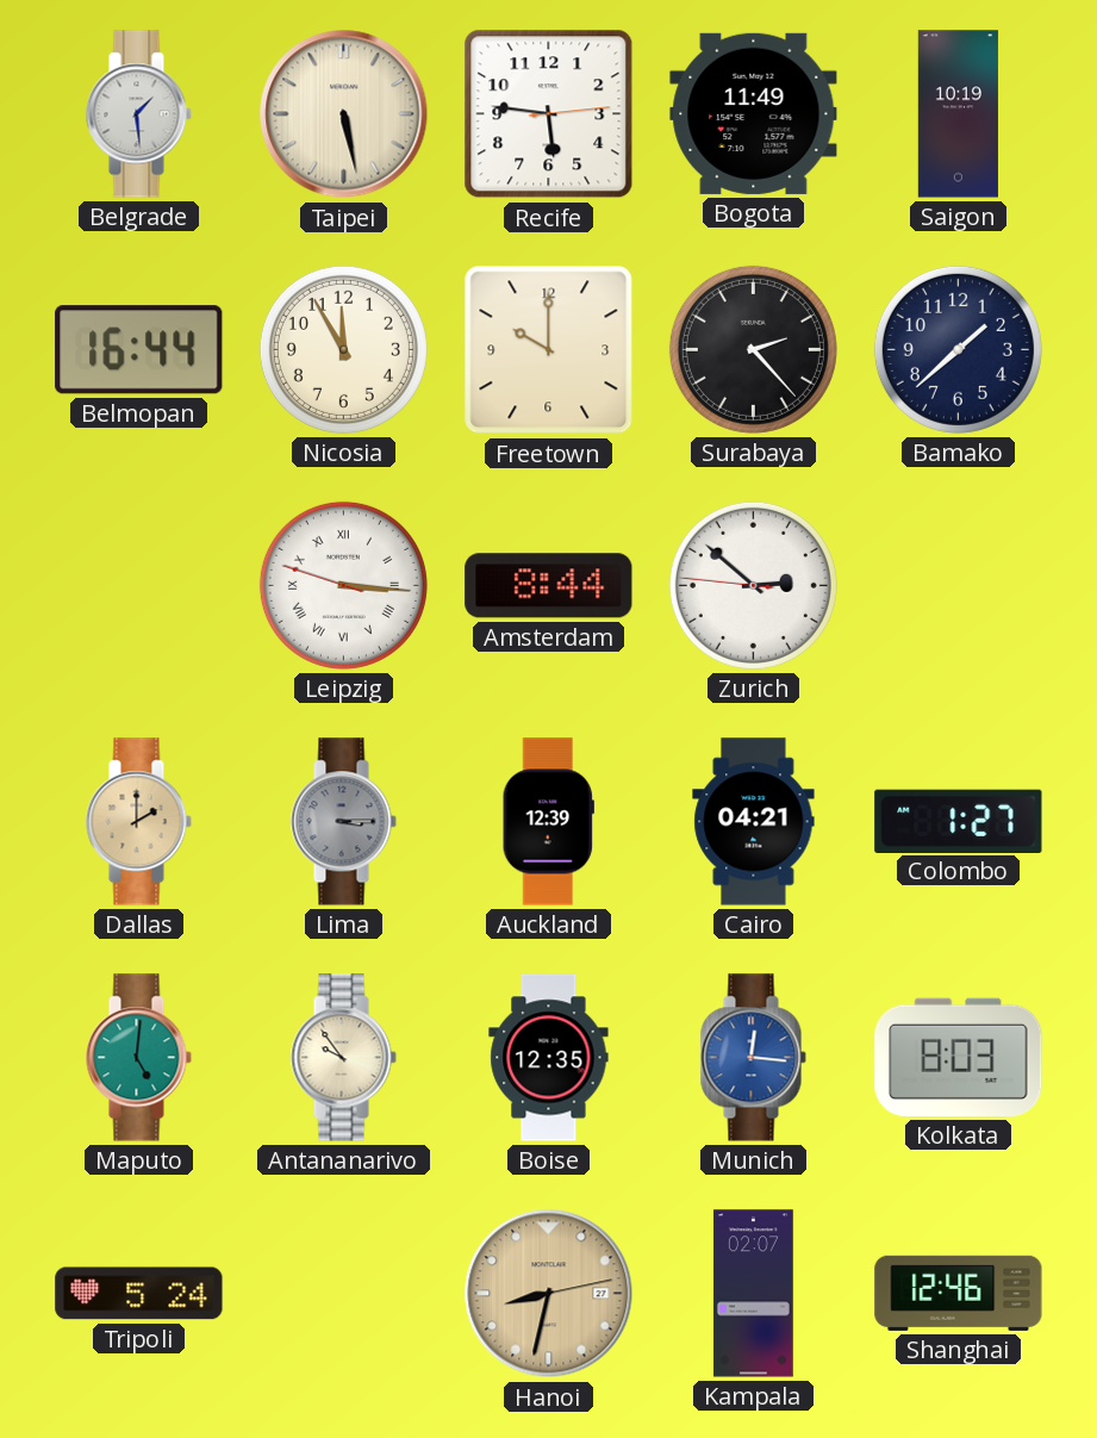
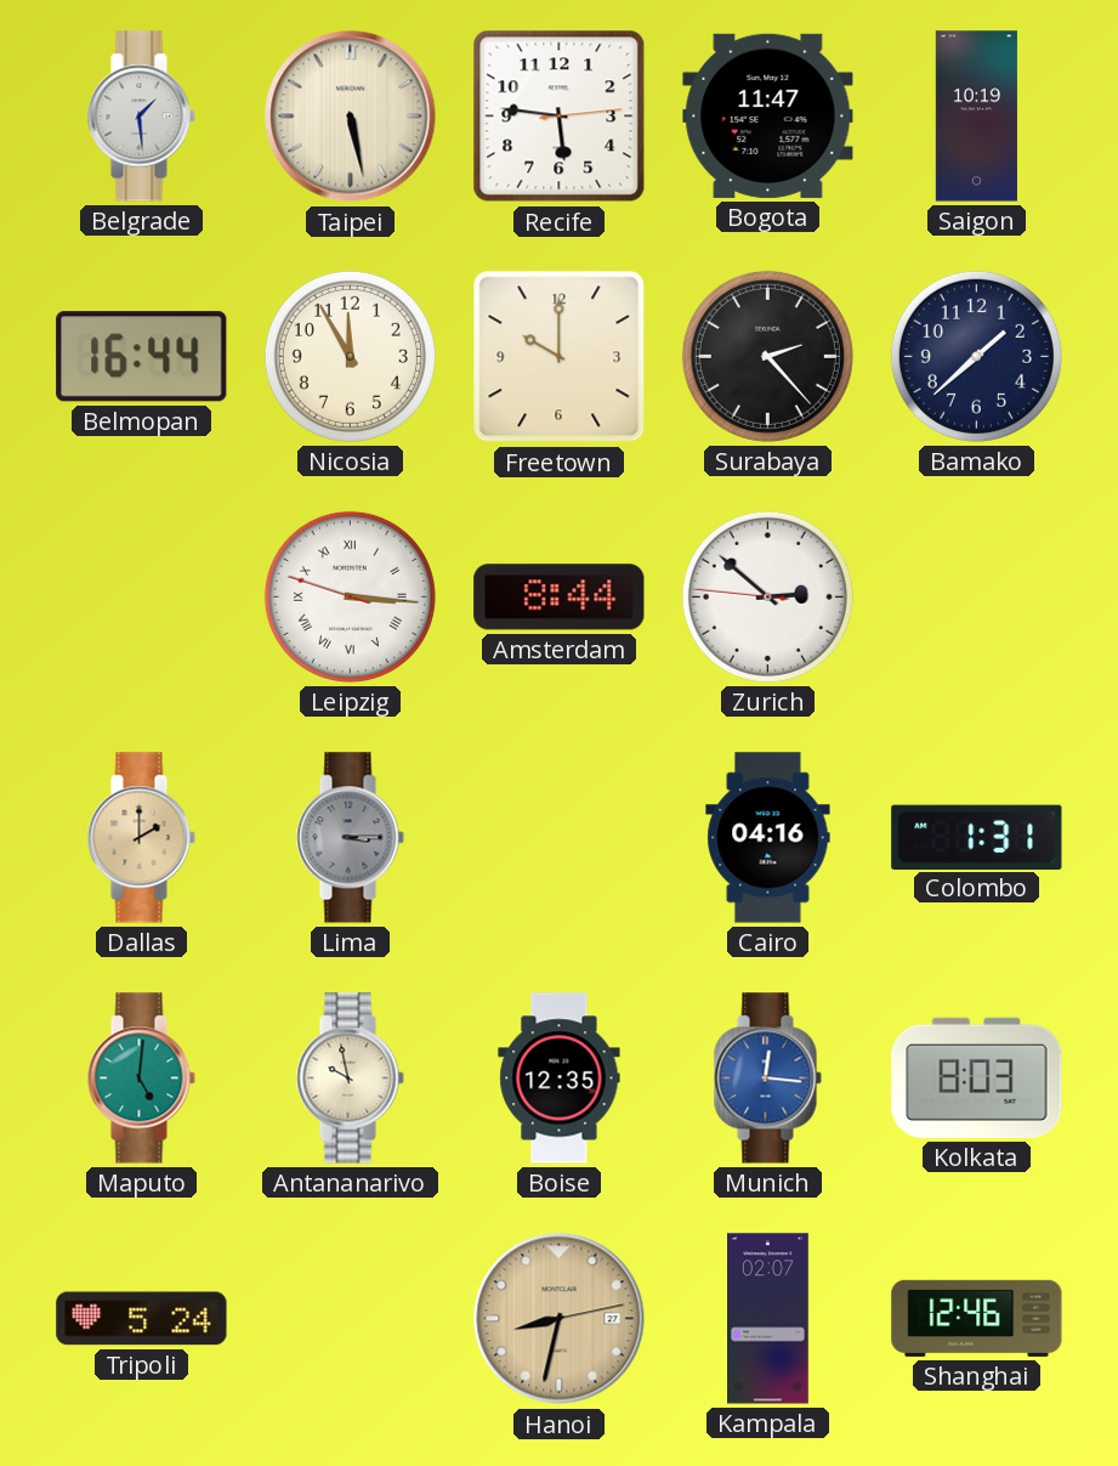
Bogota: 11:49 -> 11:47
Auckland: 12:39 -> none
Cairo: 04:21 -> 04:16
Colombo: 1:27 -> 1:31
Antananarivo: 9:54 -> 9:58
